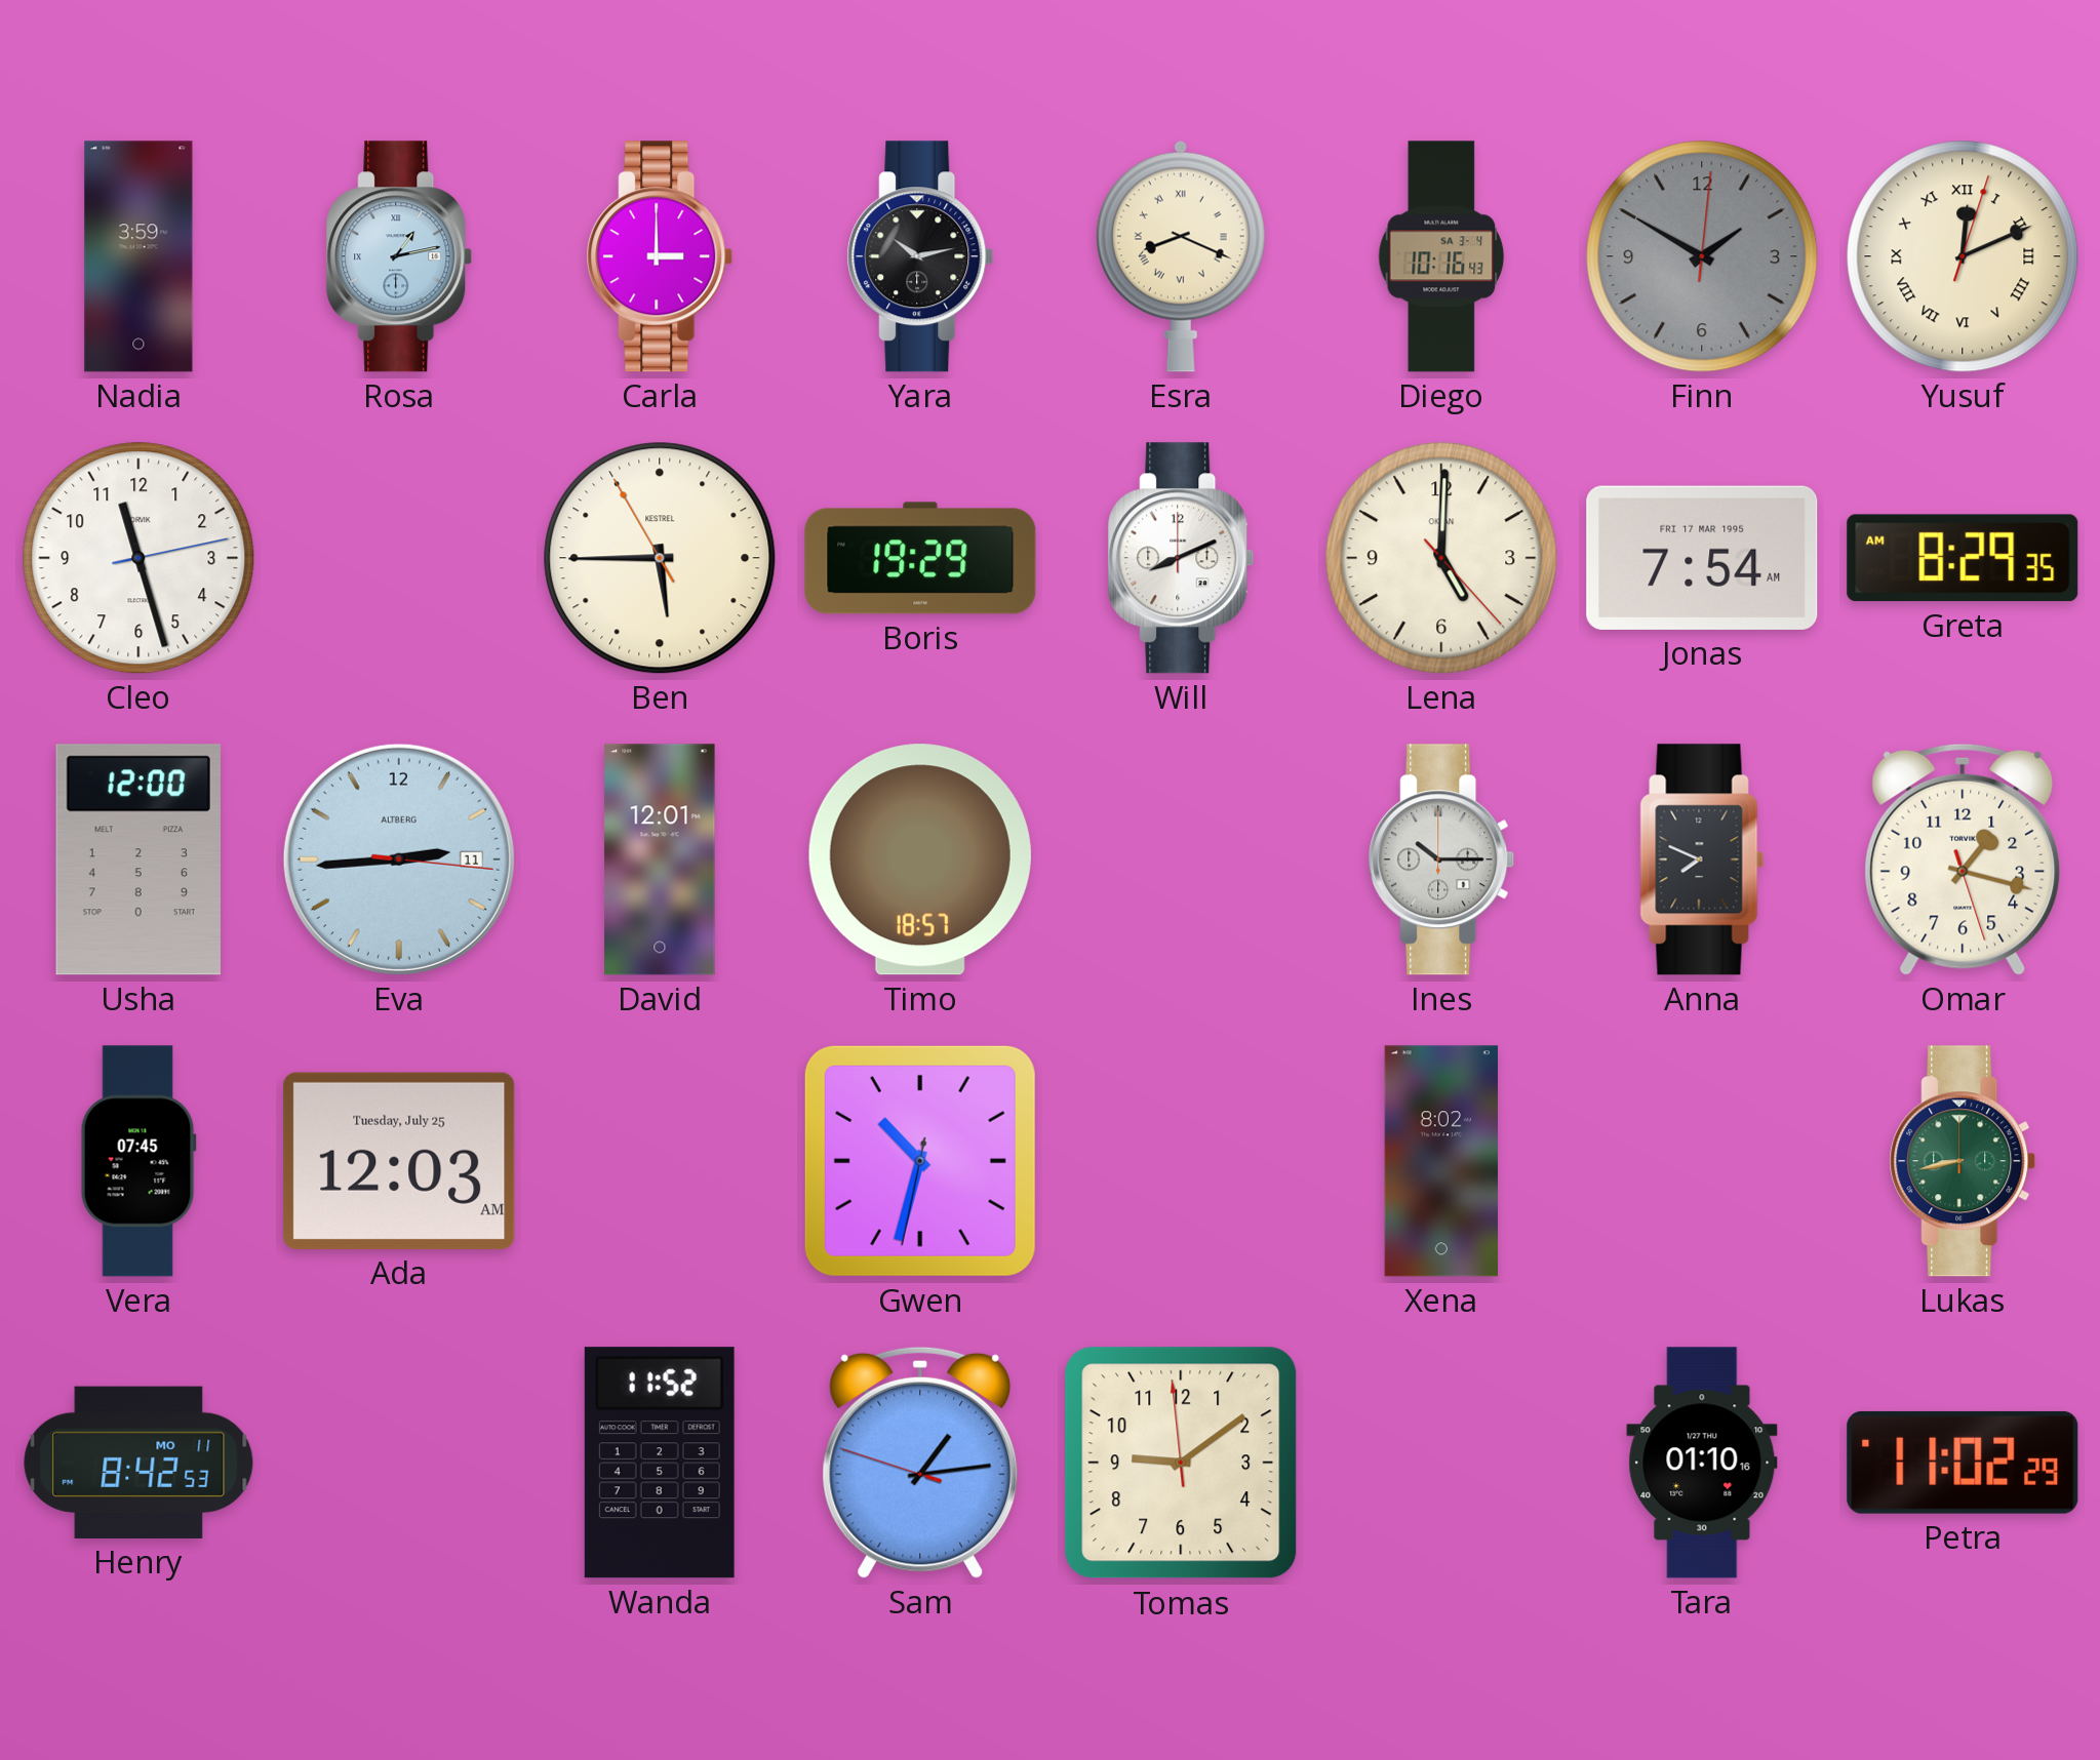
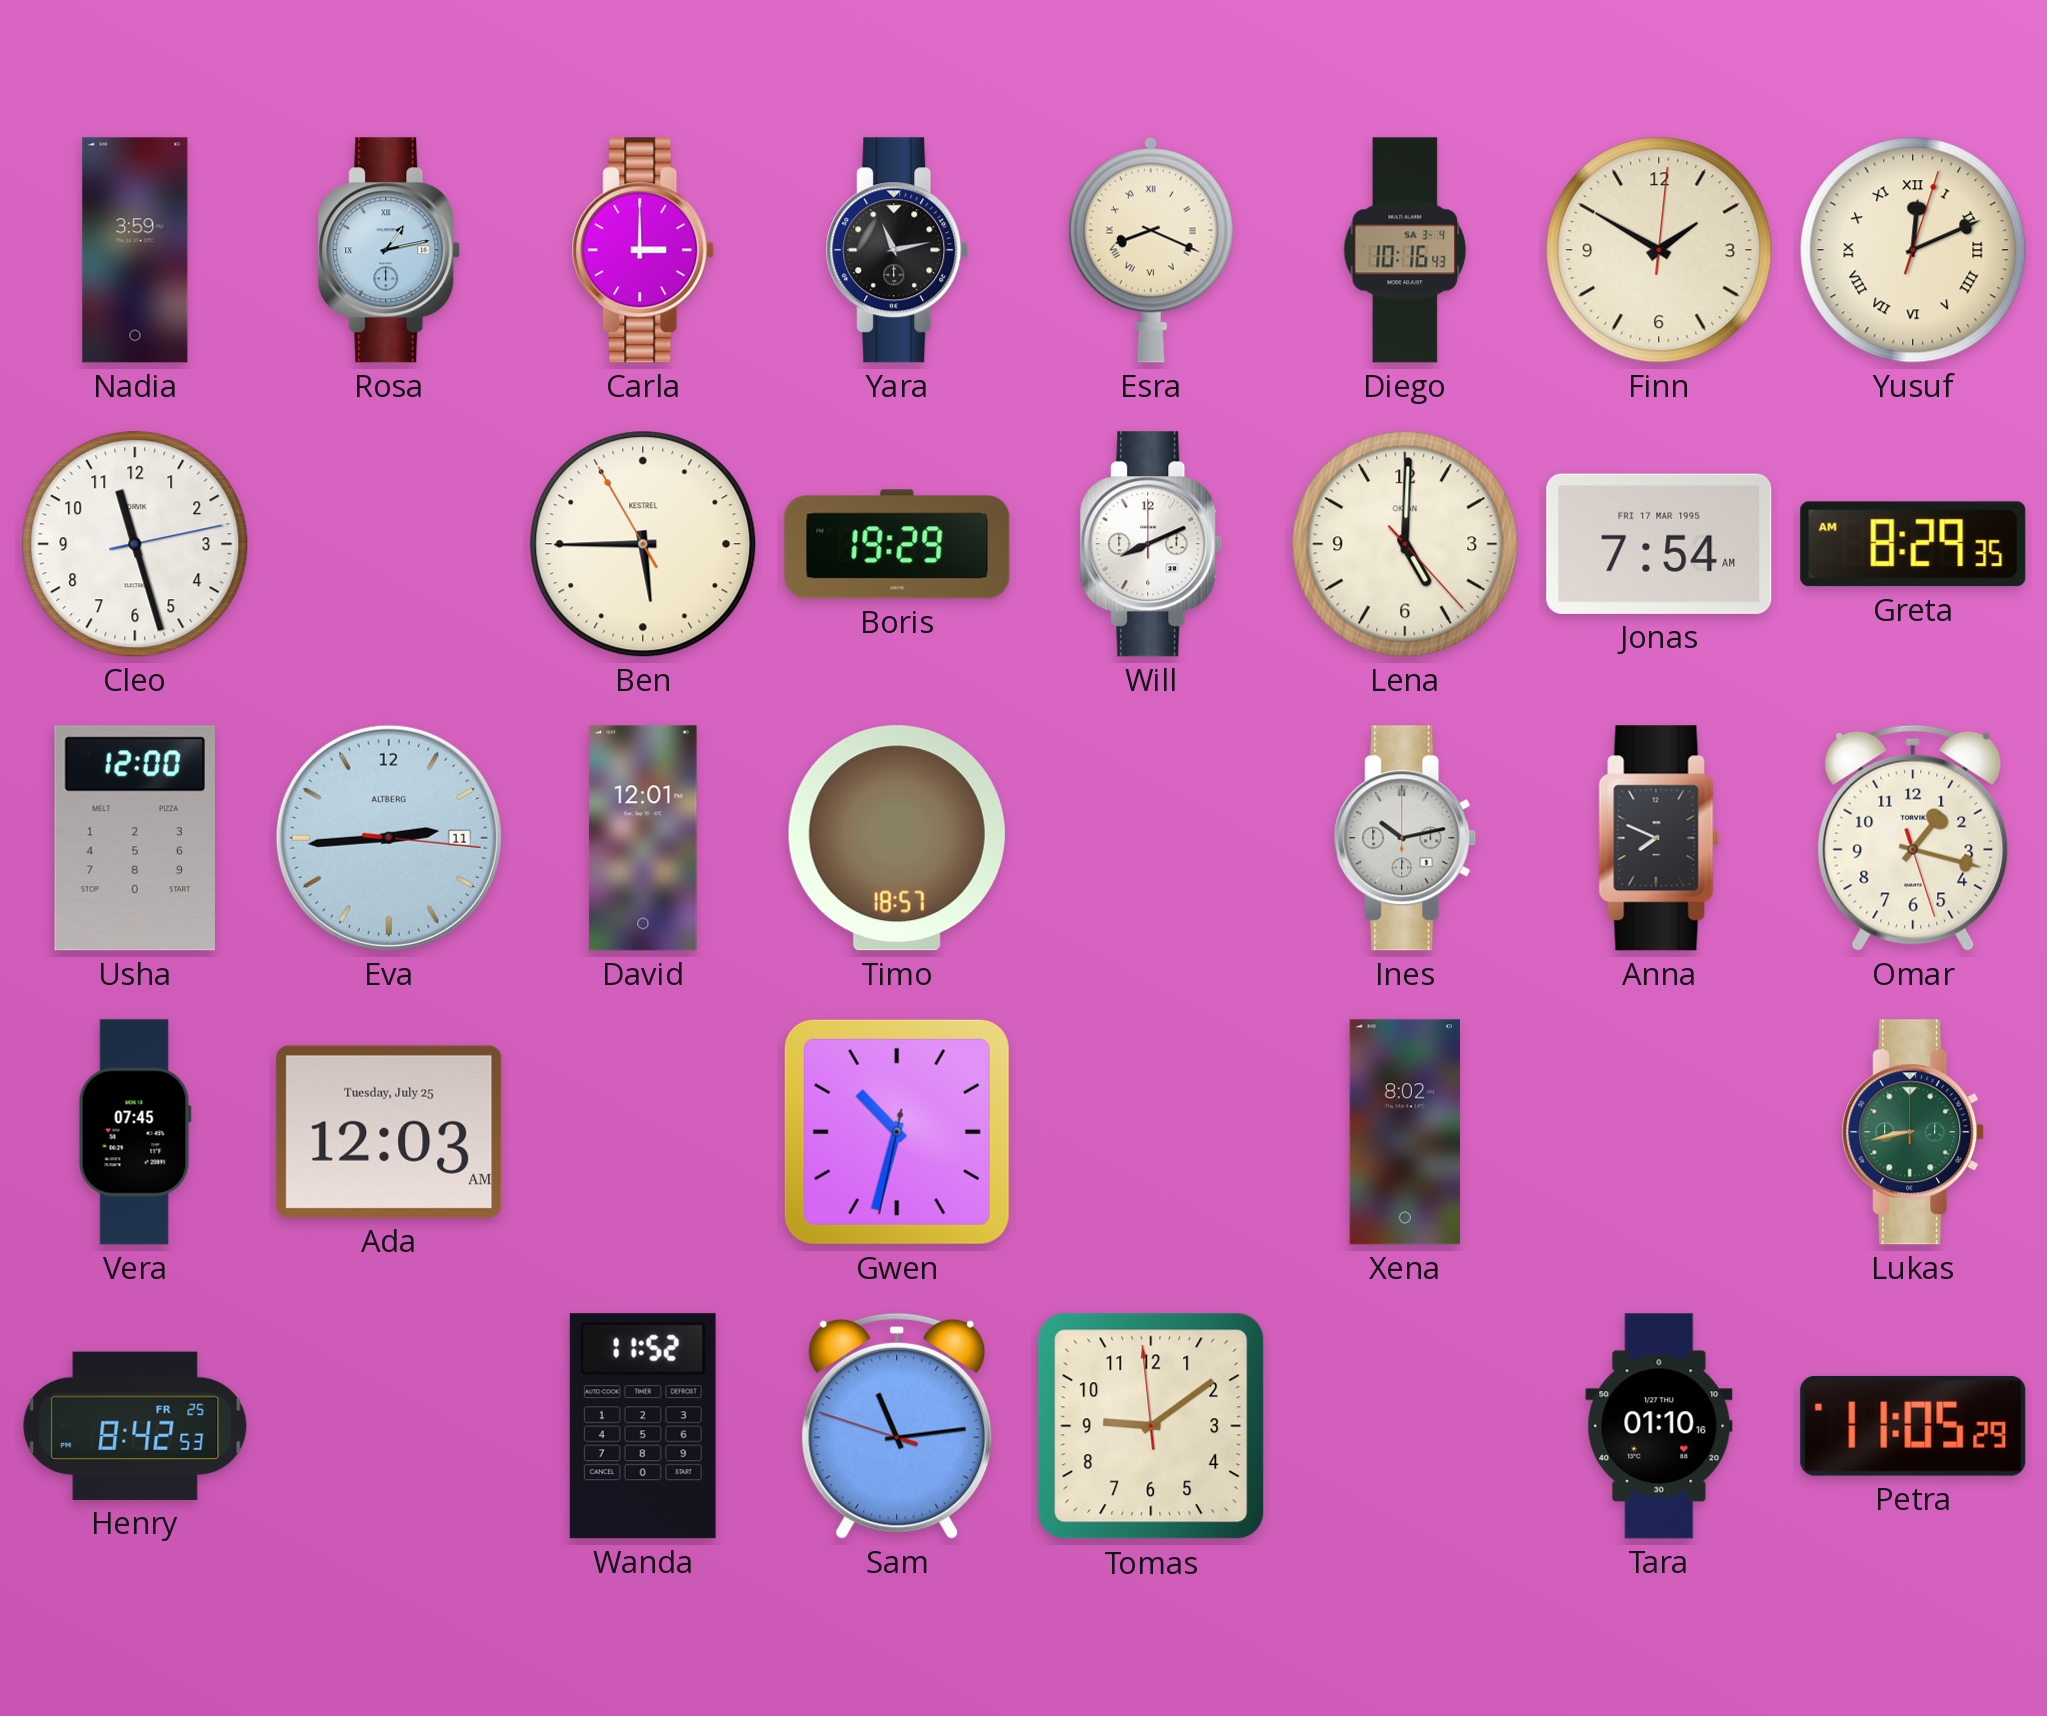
Yara: 10:13 -> 11:13
Finn dial: grey -> cream
Ines: 10:15 -> 10:13
Henry date: MO 11 -> FR 25
Sam: 1:13 -> 11:13
Petra: 11:02 -> 11:05
